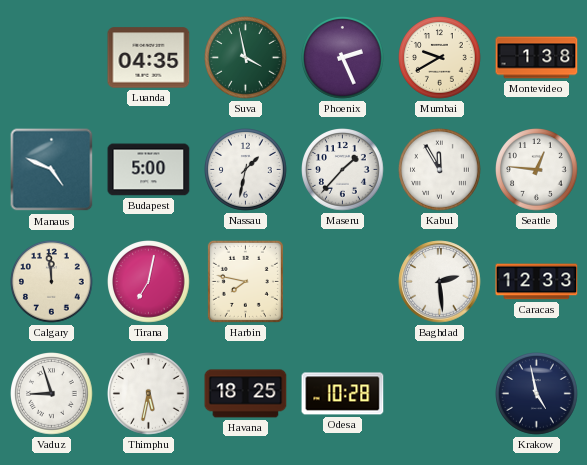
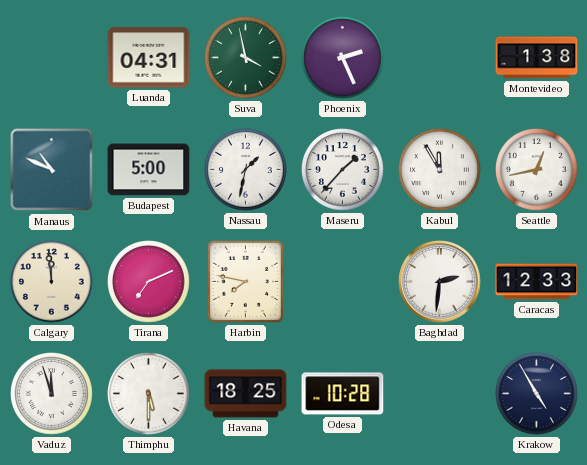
Luanda: 04:35 -> 04:31
Mumbai: 9:40 -> none
Manaus: 4:49 -> 10:49
Seattle: 12:46 -> 12:43
Tirana: 7:02 -> 7:11
Baghdad: 2:29 -> 2:31
Vaduz: 8:57 -> 11:57
Thimphu: 5:32 -> 5:30
Krakow: 4:58 -> 4:55
